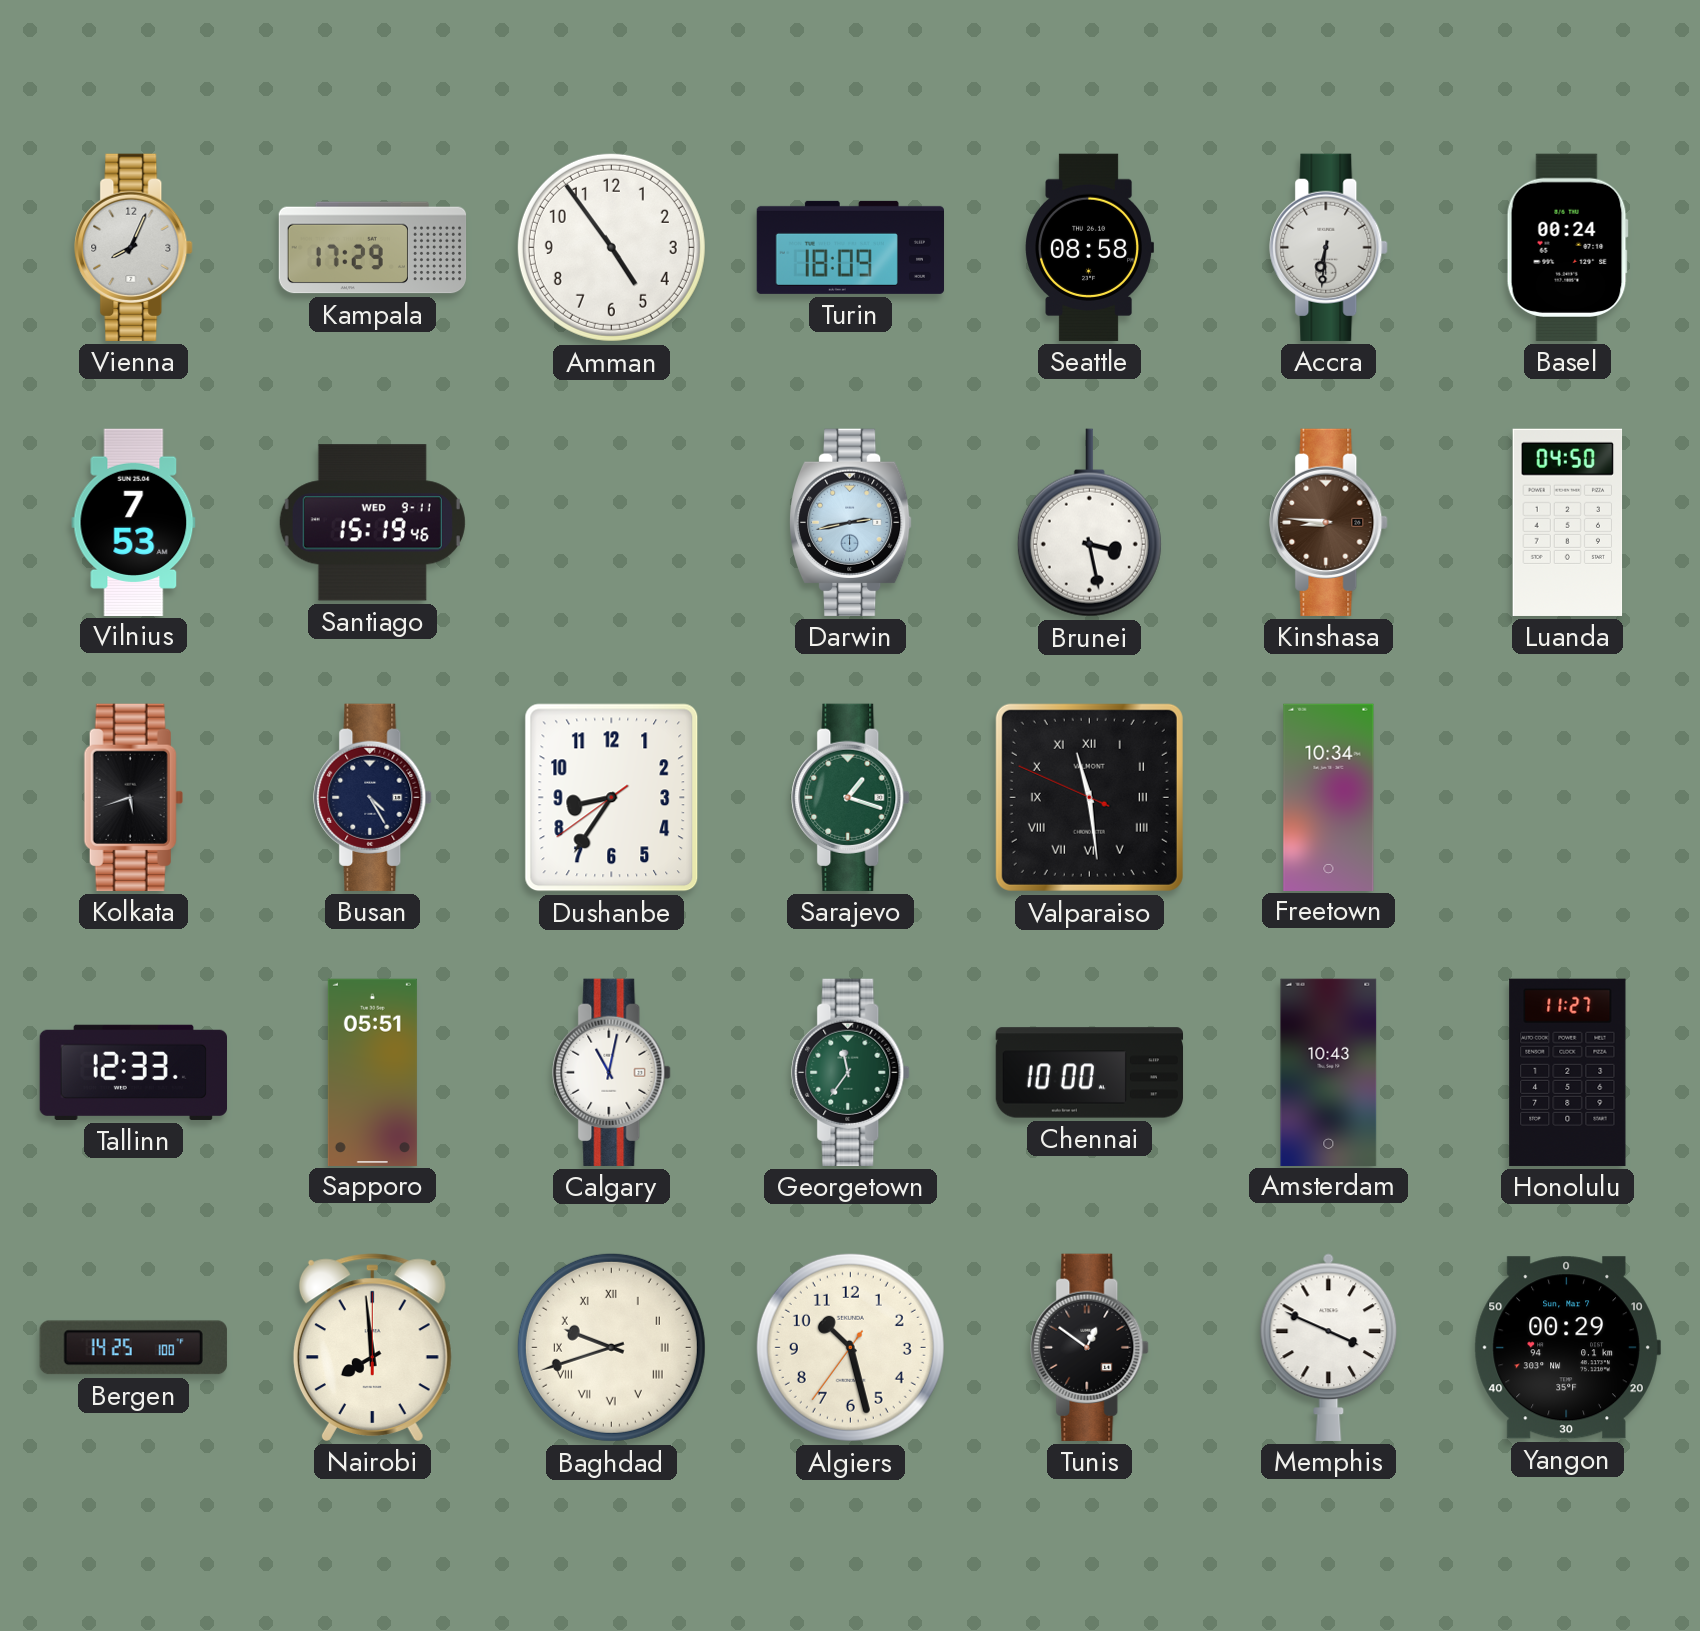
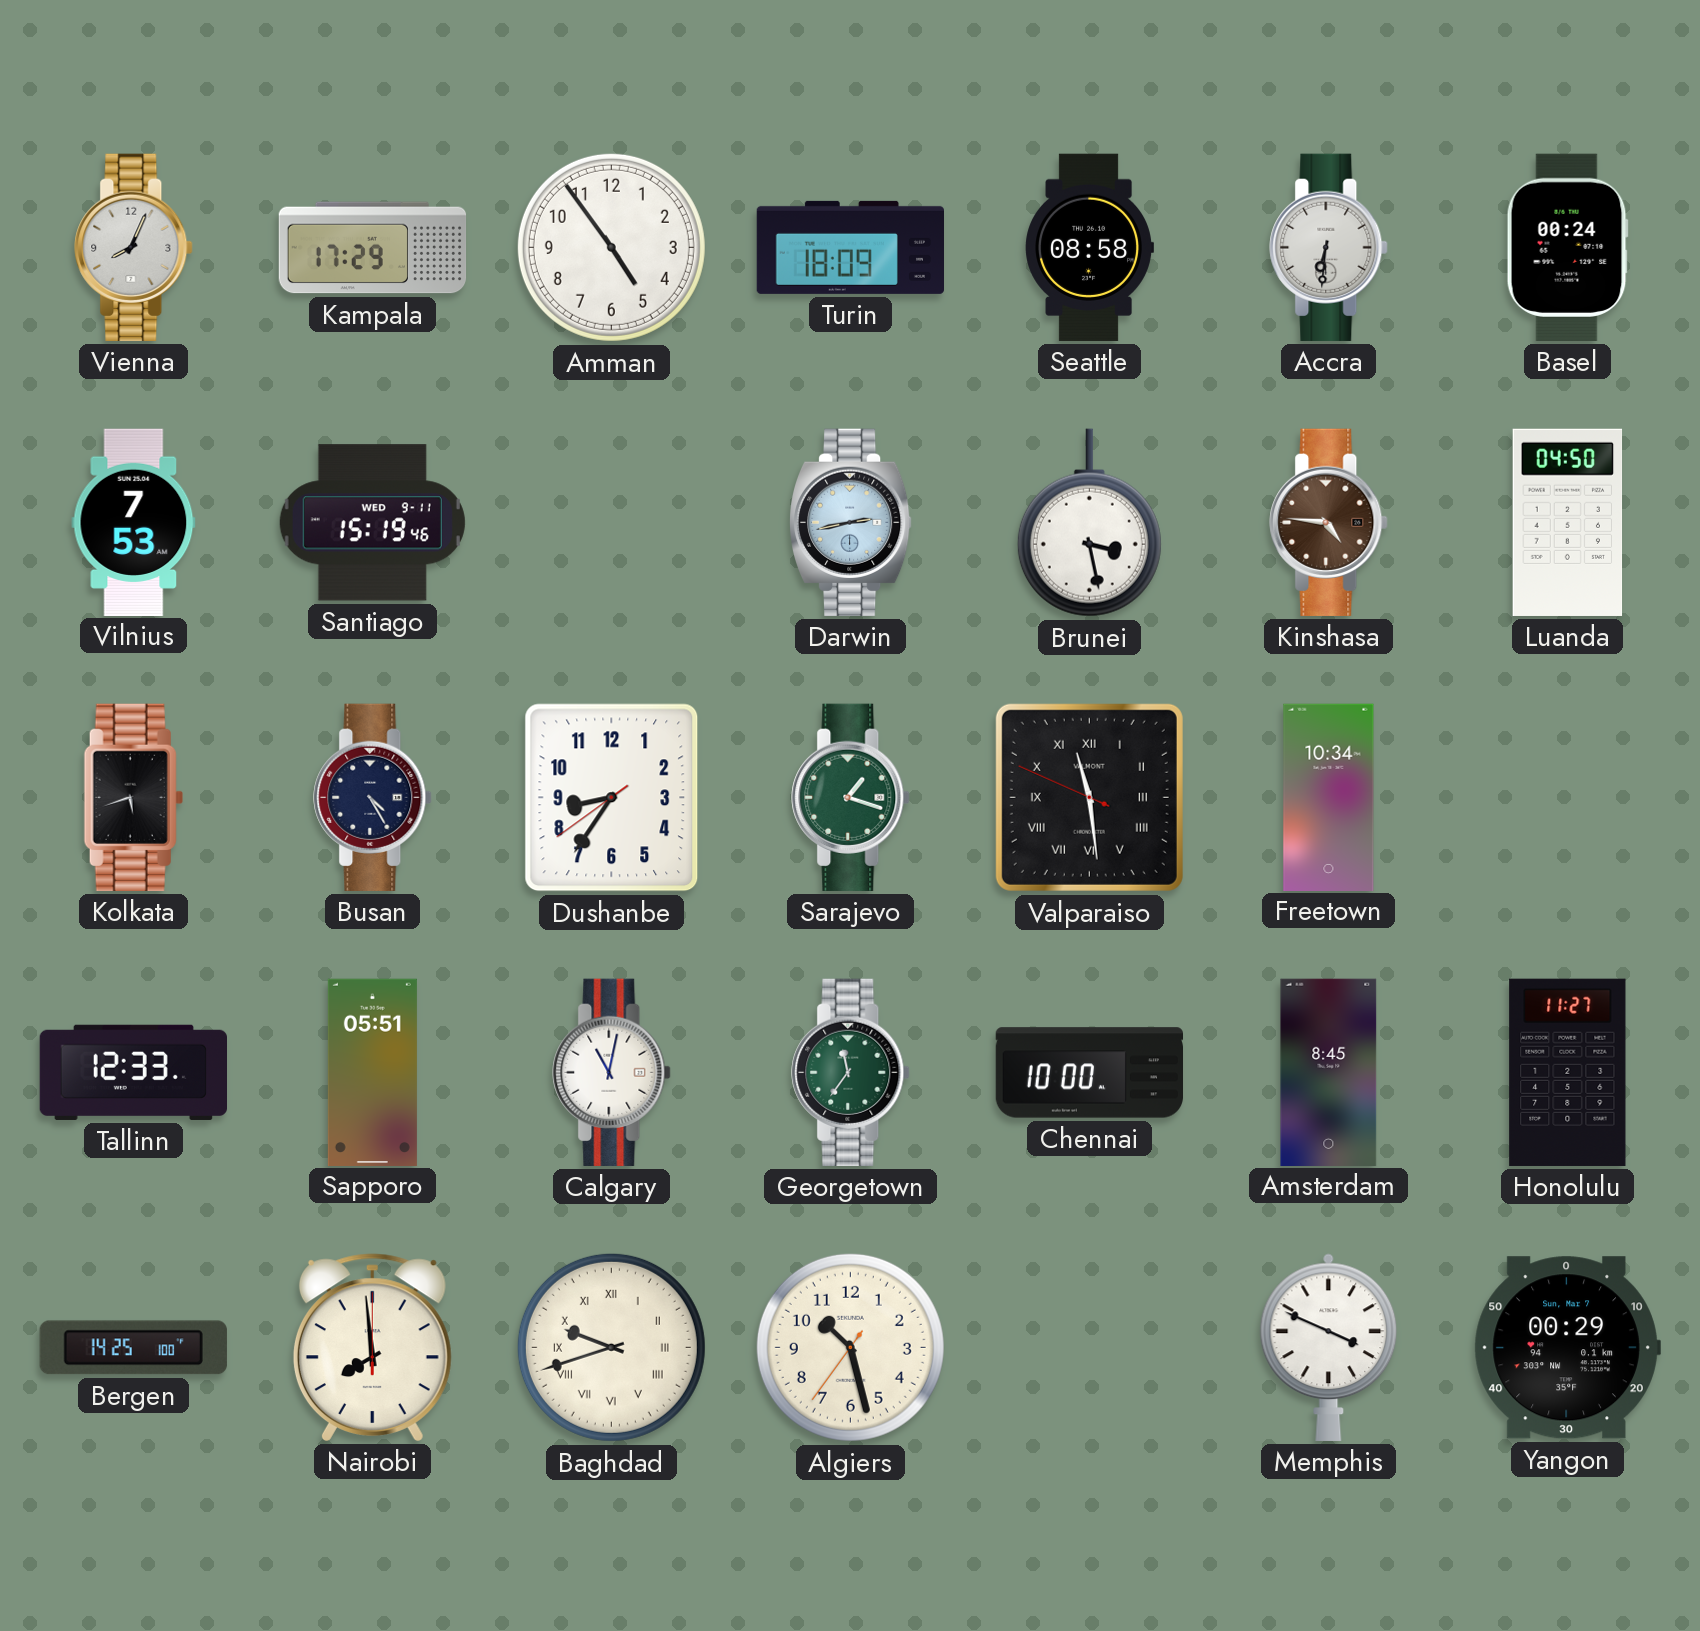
Kinshasa: 8:46 -> 4:46
Amsterdam: 10:43 -> 8:45
Tunis: 12:51 -> none
